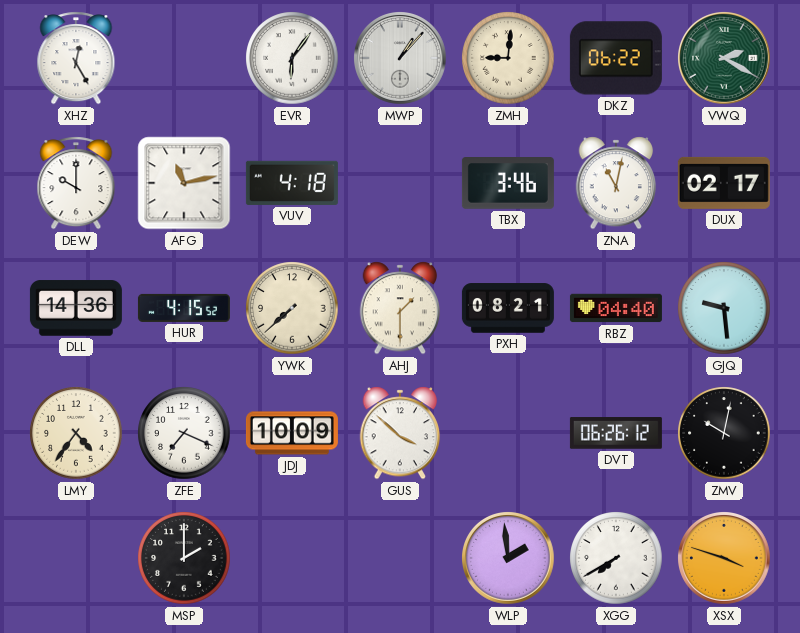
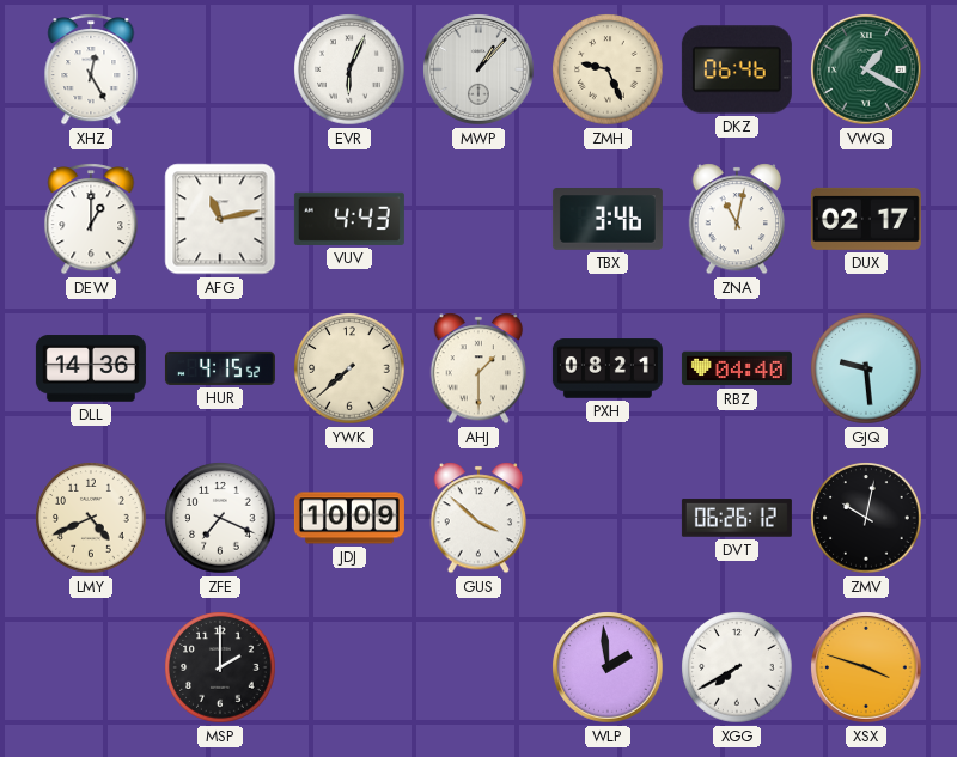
EVR: 6:06 -> 6:04
ZMH: 9:01 -> 9:26
DKZ: 06:22 -> 06:46
VWQ: 2:20 -> 1:20
DEW: 10:00 -> 1:00
VUV: 4:18 -> 4:43
LMY: 4:36 -> 4:41
